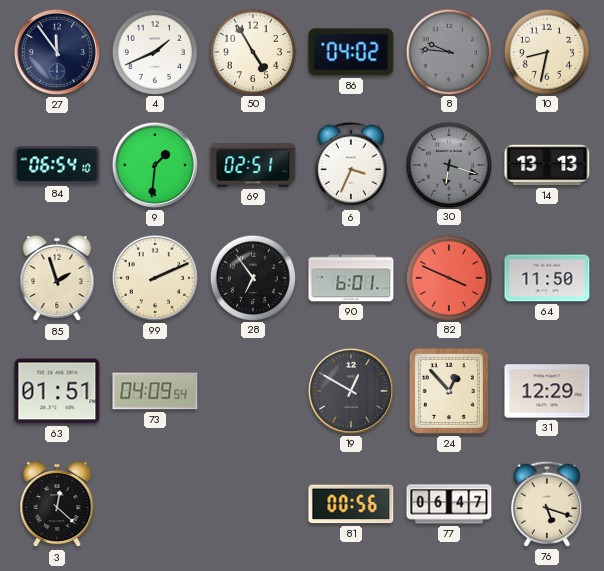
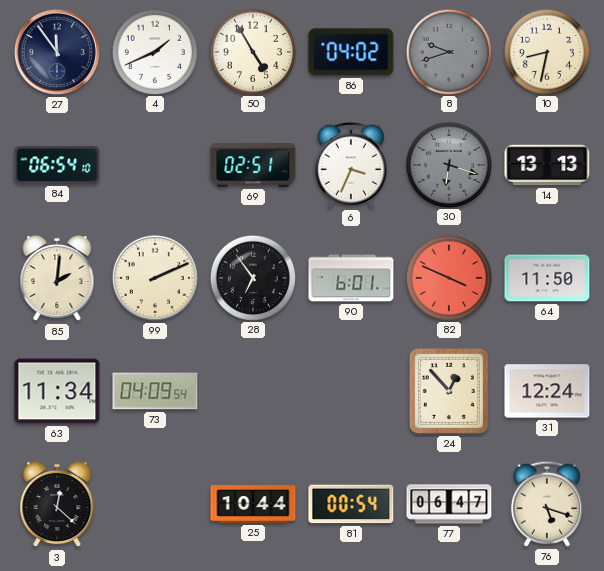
8: 9:46 -> 9:42
9: 1:31 -> none
85: 1:57 -> 2:01
63: 01:51 -> 11:34
19: 12:50 -> none
31: 12:29 -> 12:24
25: none -> 10:44
81: 00:56 -> 00:54
